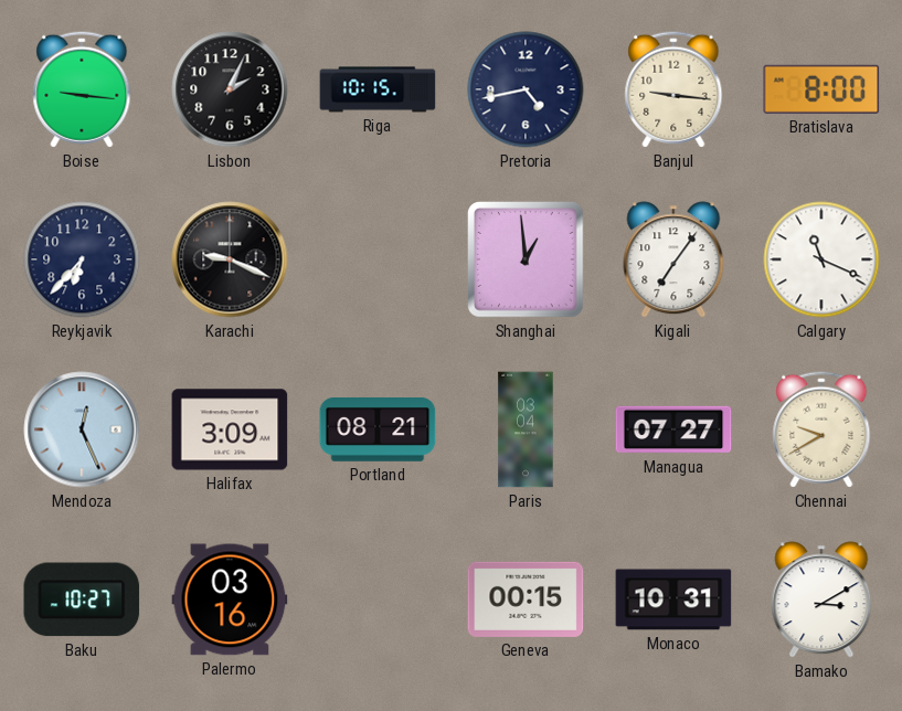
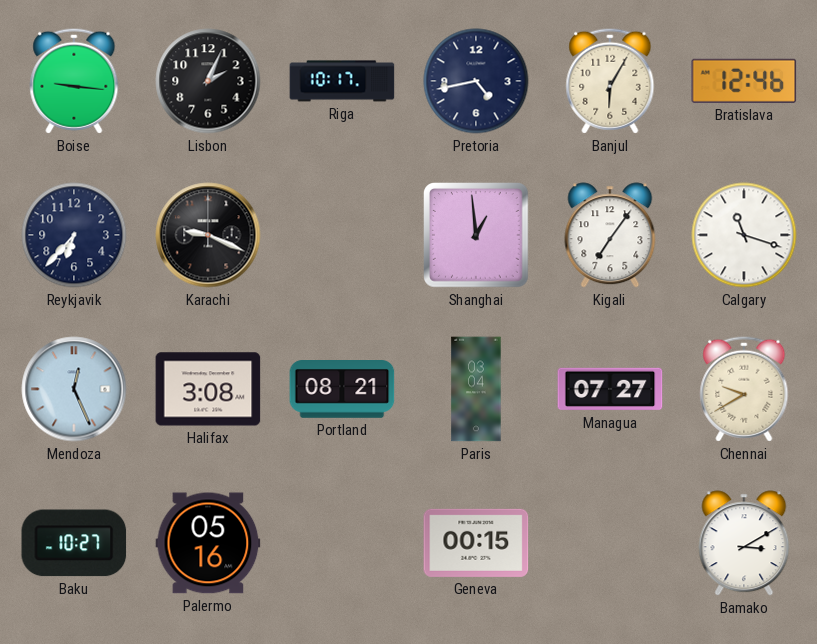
Riga: 10:15 -> 10:17
Banjul: 9:16 -> 6:05
Bratislava: 8:00 -> 12:46
Calgary: 11:19 -> 11:18
Halifax: 3:09 -> 3:08
Palermo: 03:16 -> 05:16
Monaco: 10:31 -> none
